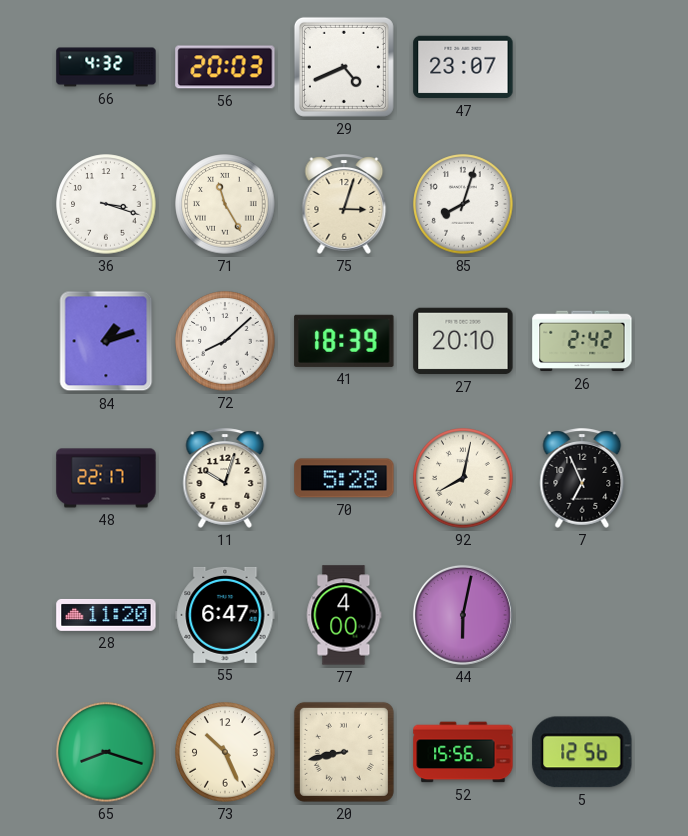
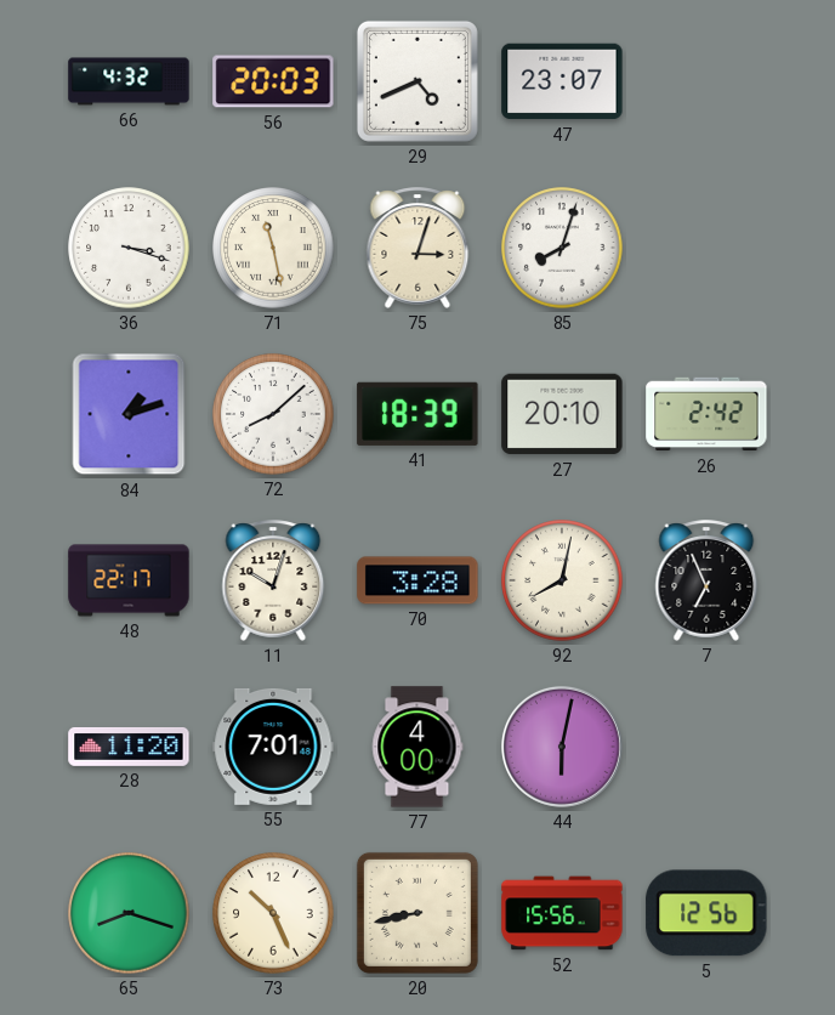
71: 11:25 -> 11:28
70: 5:28 -> 3:28
55: 6:47 -> 7:01
